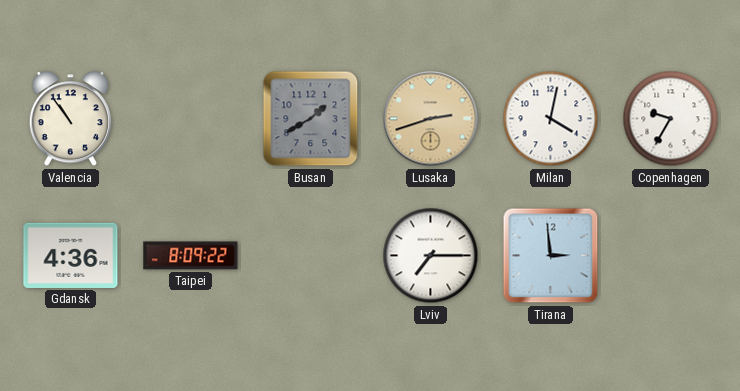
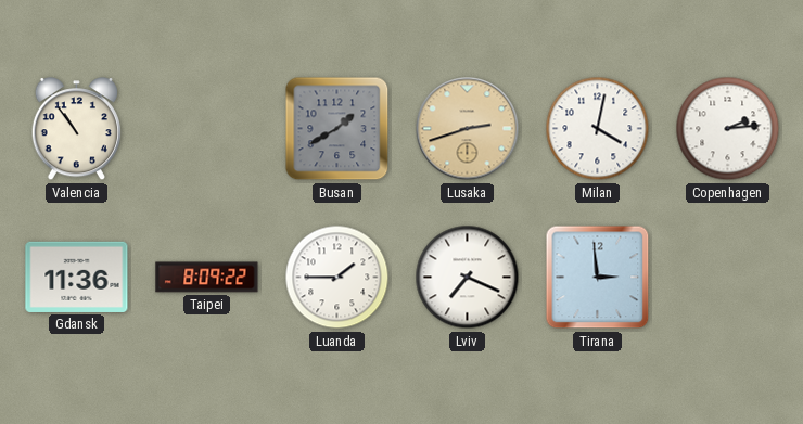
Copenhagen: 9:35 -> 2:14
Gdansk: 4:36 -> 11:36
Luanda: none -> 1:45
Lviv: 7:15 -> 7:19
